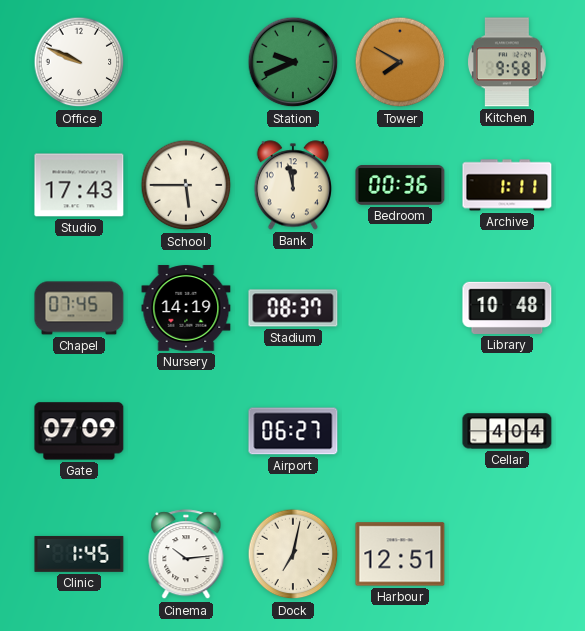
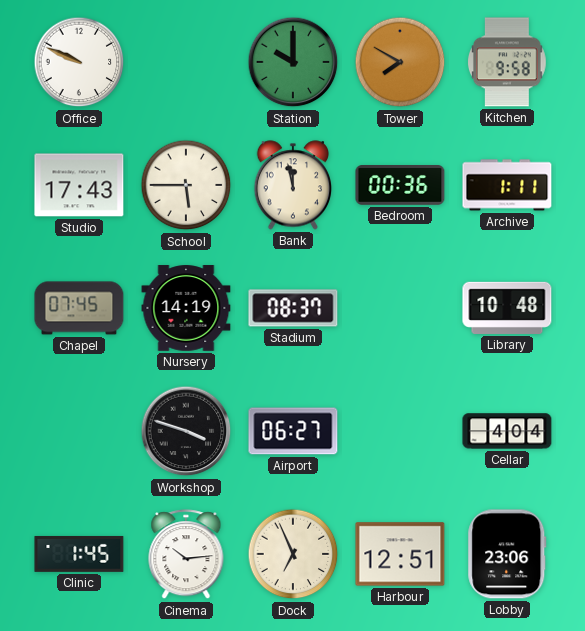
Station: 9:41 -> 10:00
Gate: 07:09 -> none
Workshop: none -> 3:48
Dock: 7:02 -> 6:56
Lobby: none -> 23:06
